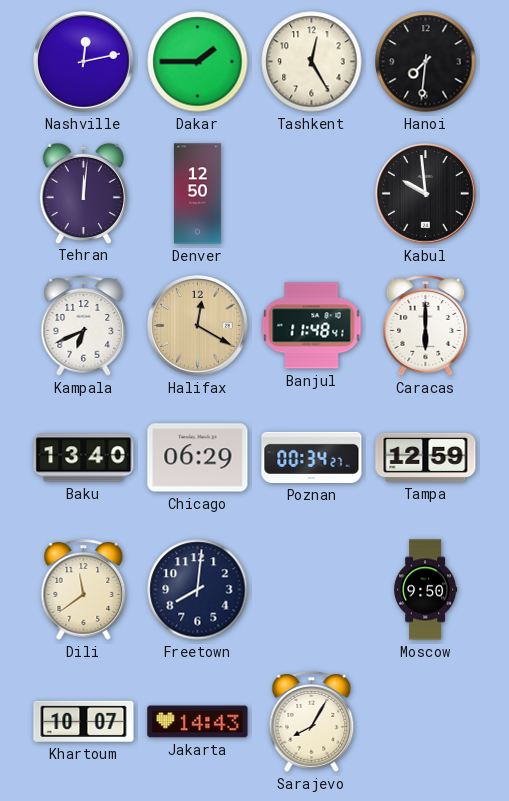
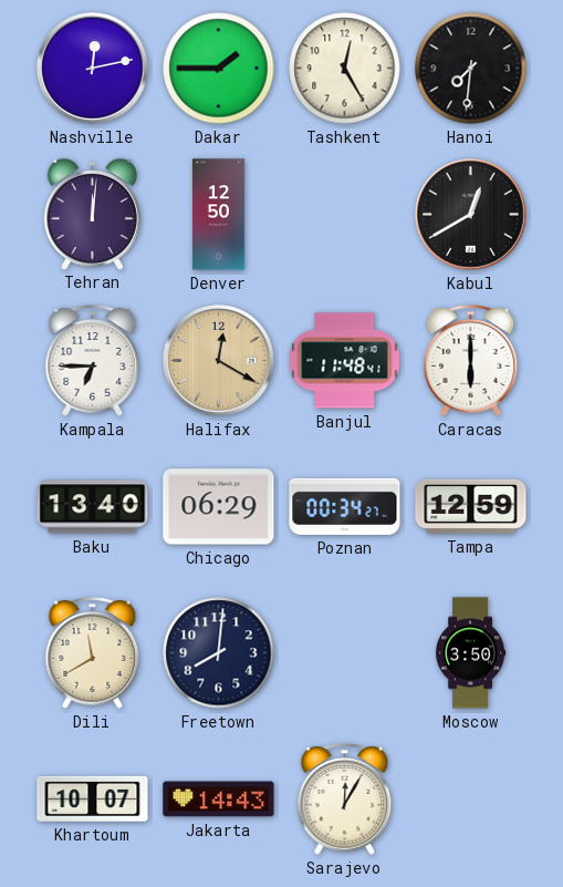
Kabul: 9:59 -> 12:40
Kampala: 6:41 -> 6:45
Dili: 11:39 -> 11:40
Moscow: 9:50 -> 3:50
Sarajevo: 8:05 -> 12:05
